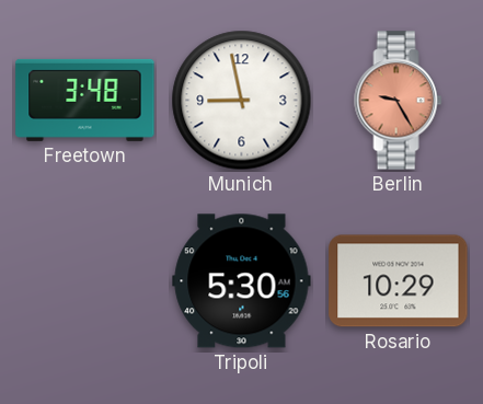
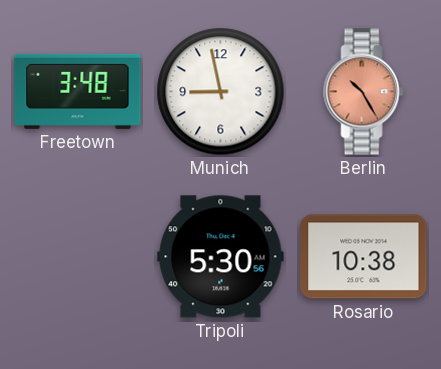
Berlin: 9:25 -> 10:25
Rosario: 10:29 -> 10:38
